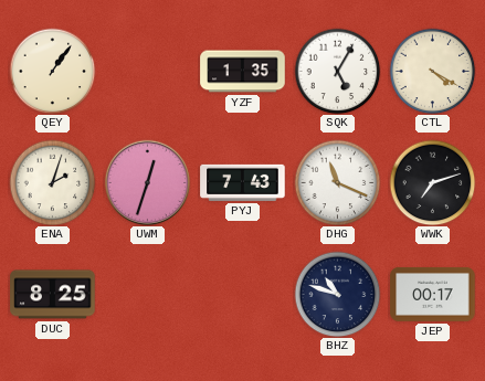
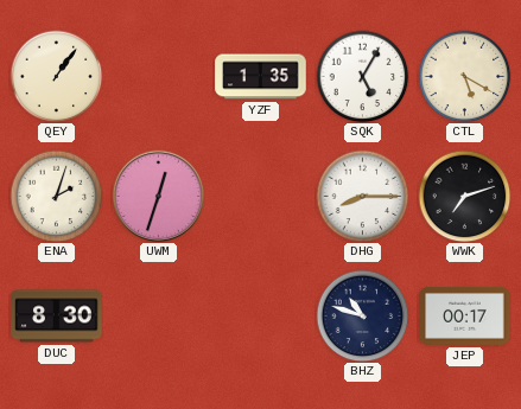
CTL: 4:20 -> 5:20
PYJ: 7:43 -> none
DHG: 11:19 -> 8:15
DUC: 8:25 -> 8:30
